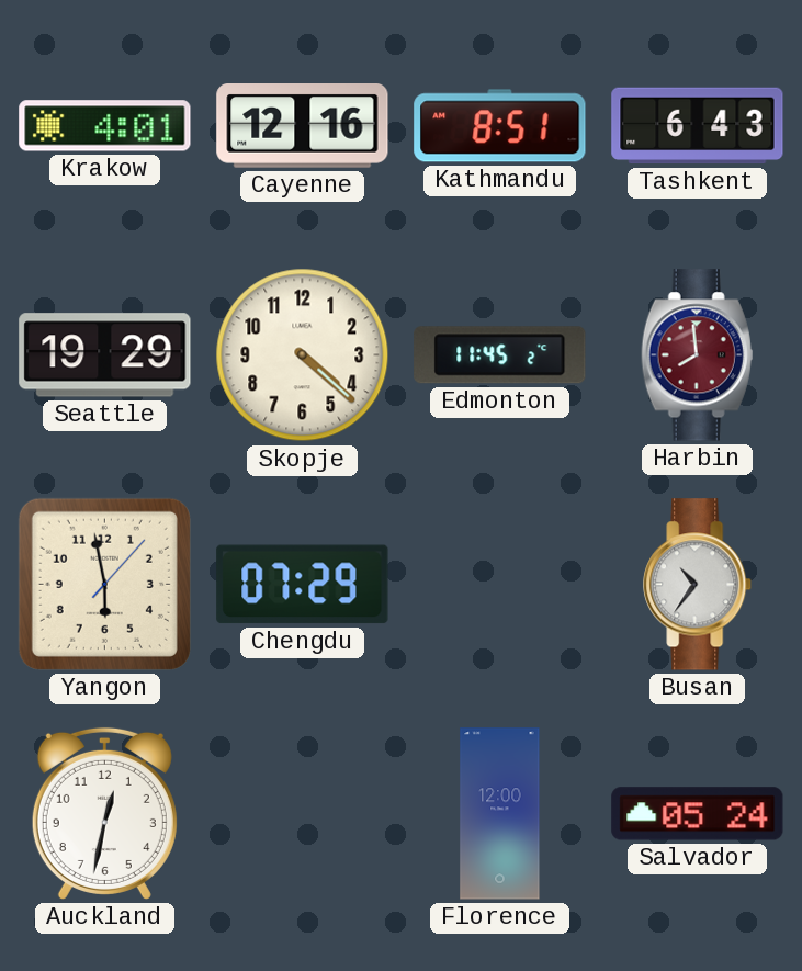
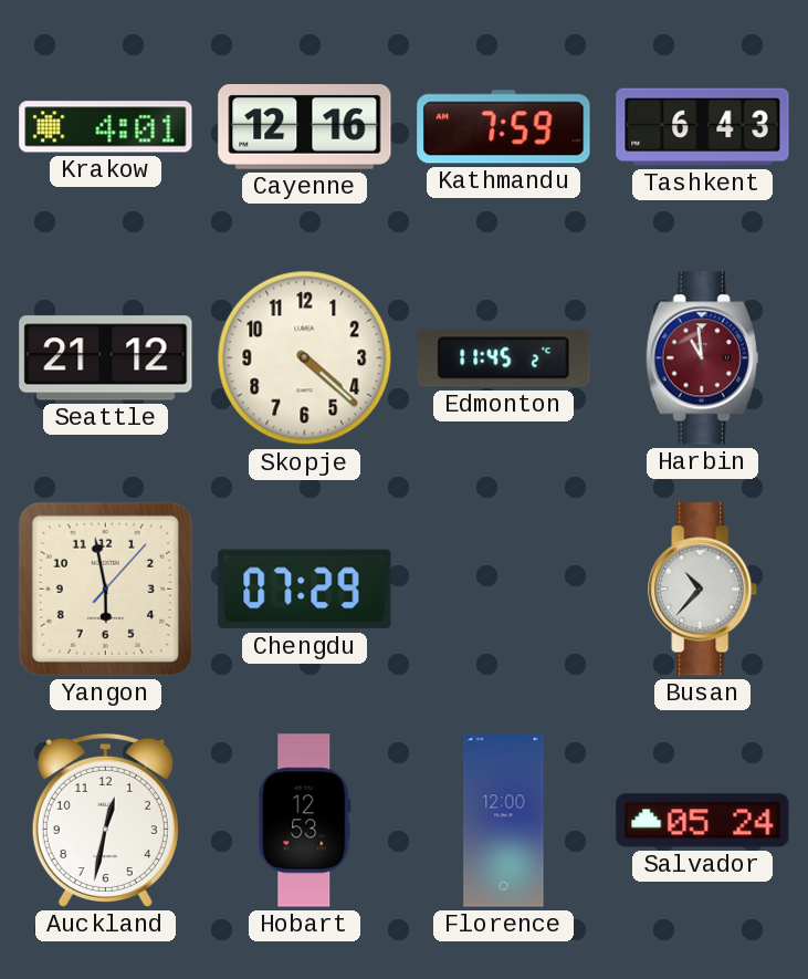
Kathmandu: 8:51 -> 7:59
Seattle: 19:29 -> 21:12
Harbin: 7:59 -> 10:59
Busan: 10:36 -> 10:37
Hobart: none -> 12:53
